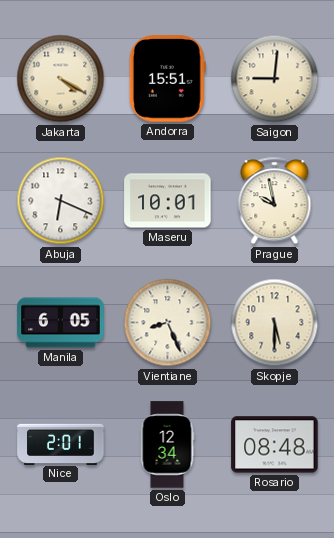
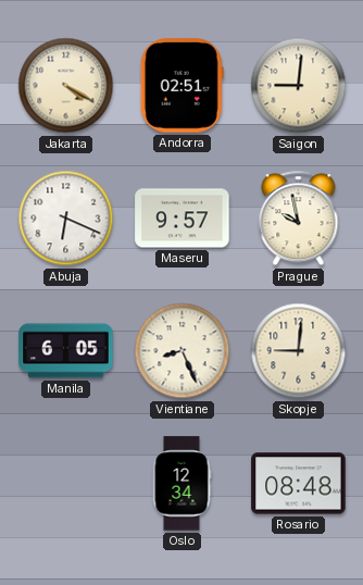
Andorra: 15:51 -> 02:51
Maseru: 10:01 -> 9:57
Skopje: 5:30 -> 9:01
Nice: 2:01 -> none
